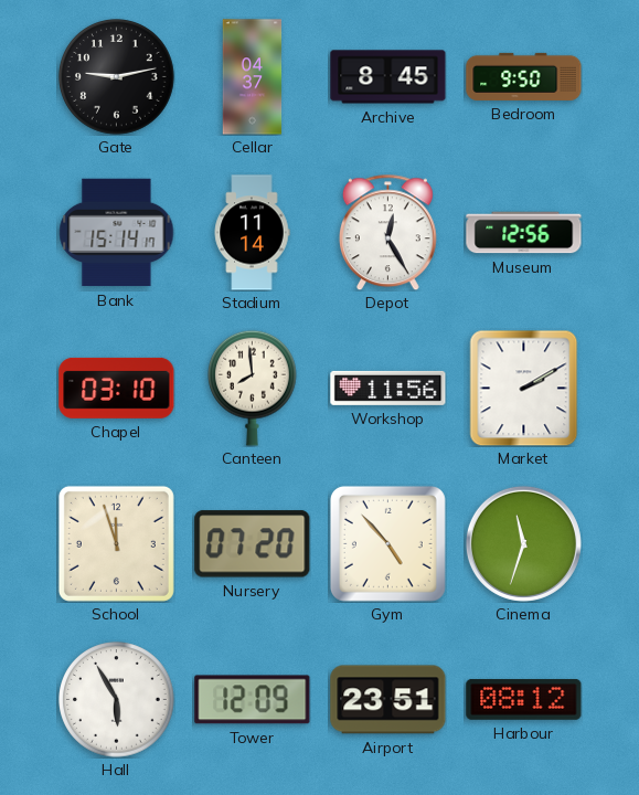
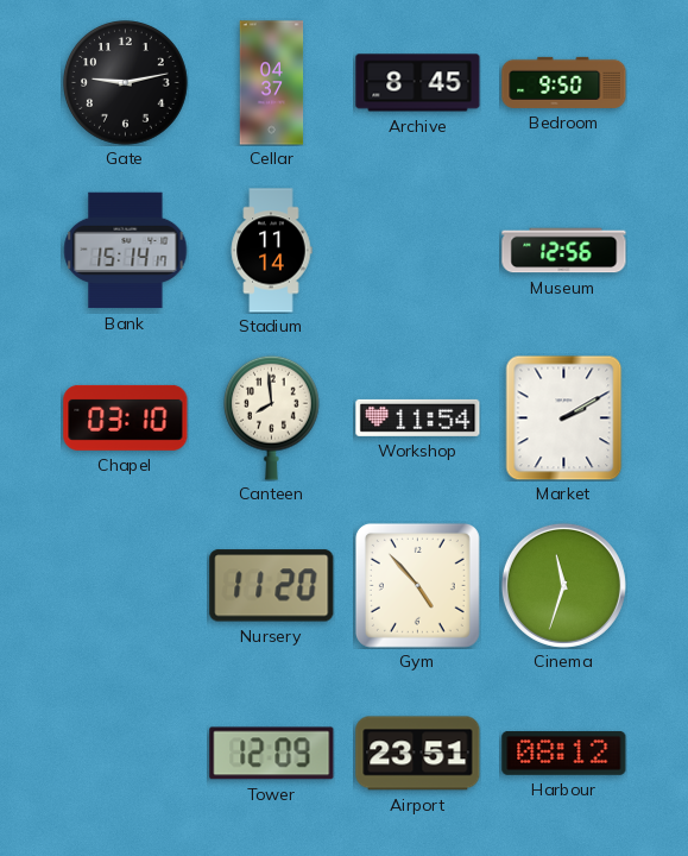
Depot: 12:25 -> none
Workshop: 11:56 -> 11:54
School: 11:57 -> none
Nursery: 07:20 -> 11:20
Hall: 5:55 -> none
